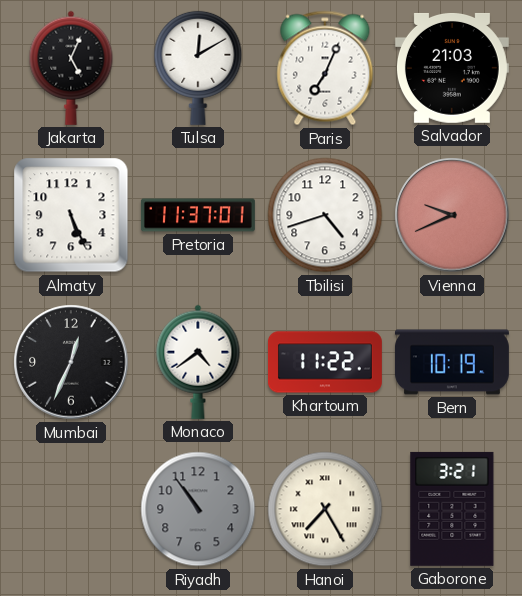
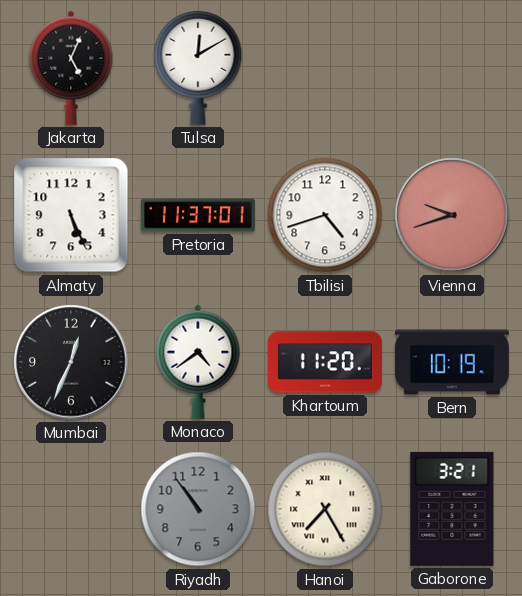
Paris: 7:04 -> none
Salvador: 21:03 -> none
Vienna: 9:41 -> 9:42
Khartoum: 11:22 -> 11:20
